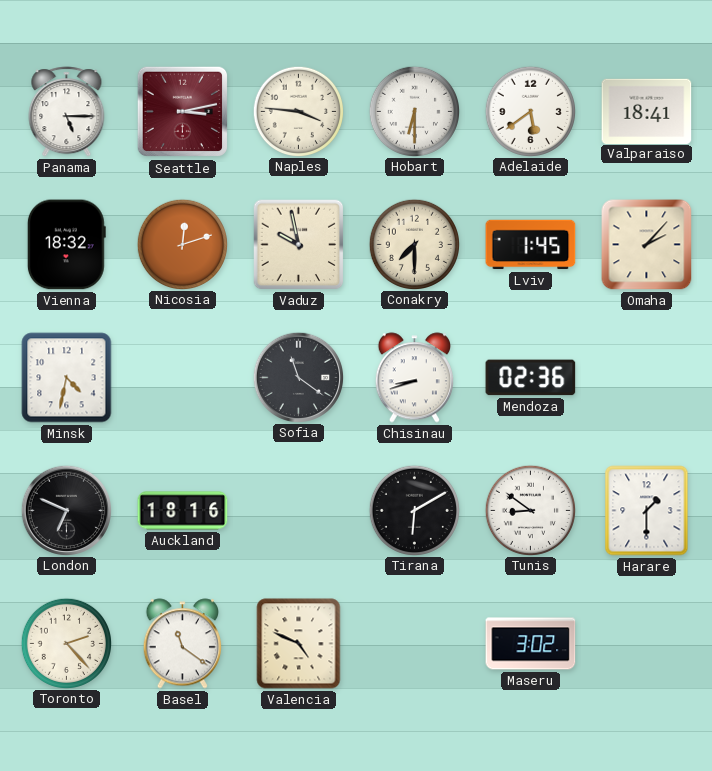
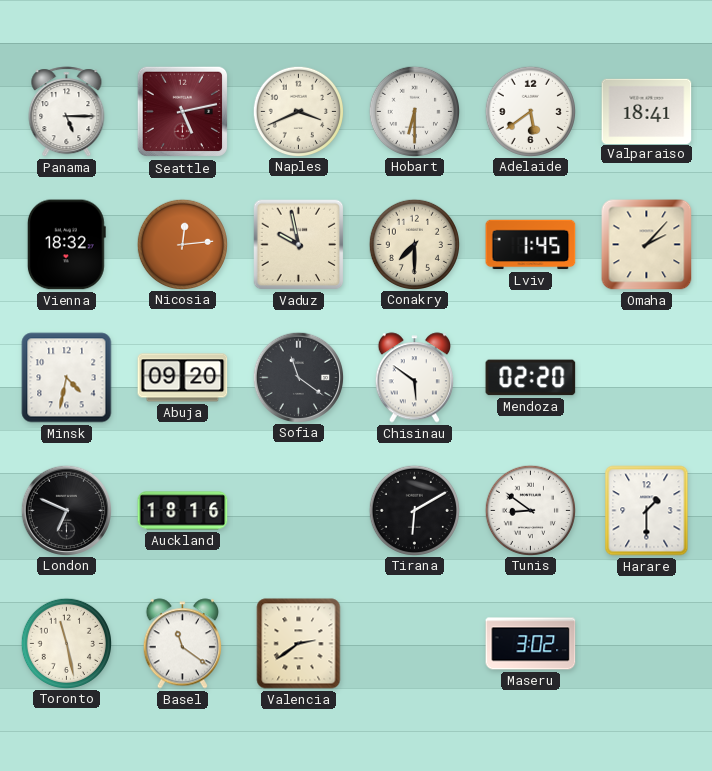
Seattle: 3:13 -> 5:13
Naples: 3:46 -> 3:41
Nicosia: 12:12 -> 12:14
Abuja: none -> 09:20
Chisinau: 8:42 -> 5:51
Mendoza: 02:36 -> 02:20
Toronto: 2:23 -> 11:28
Valencia: 4:49 -> 2:39
